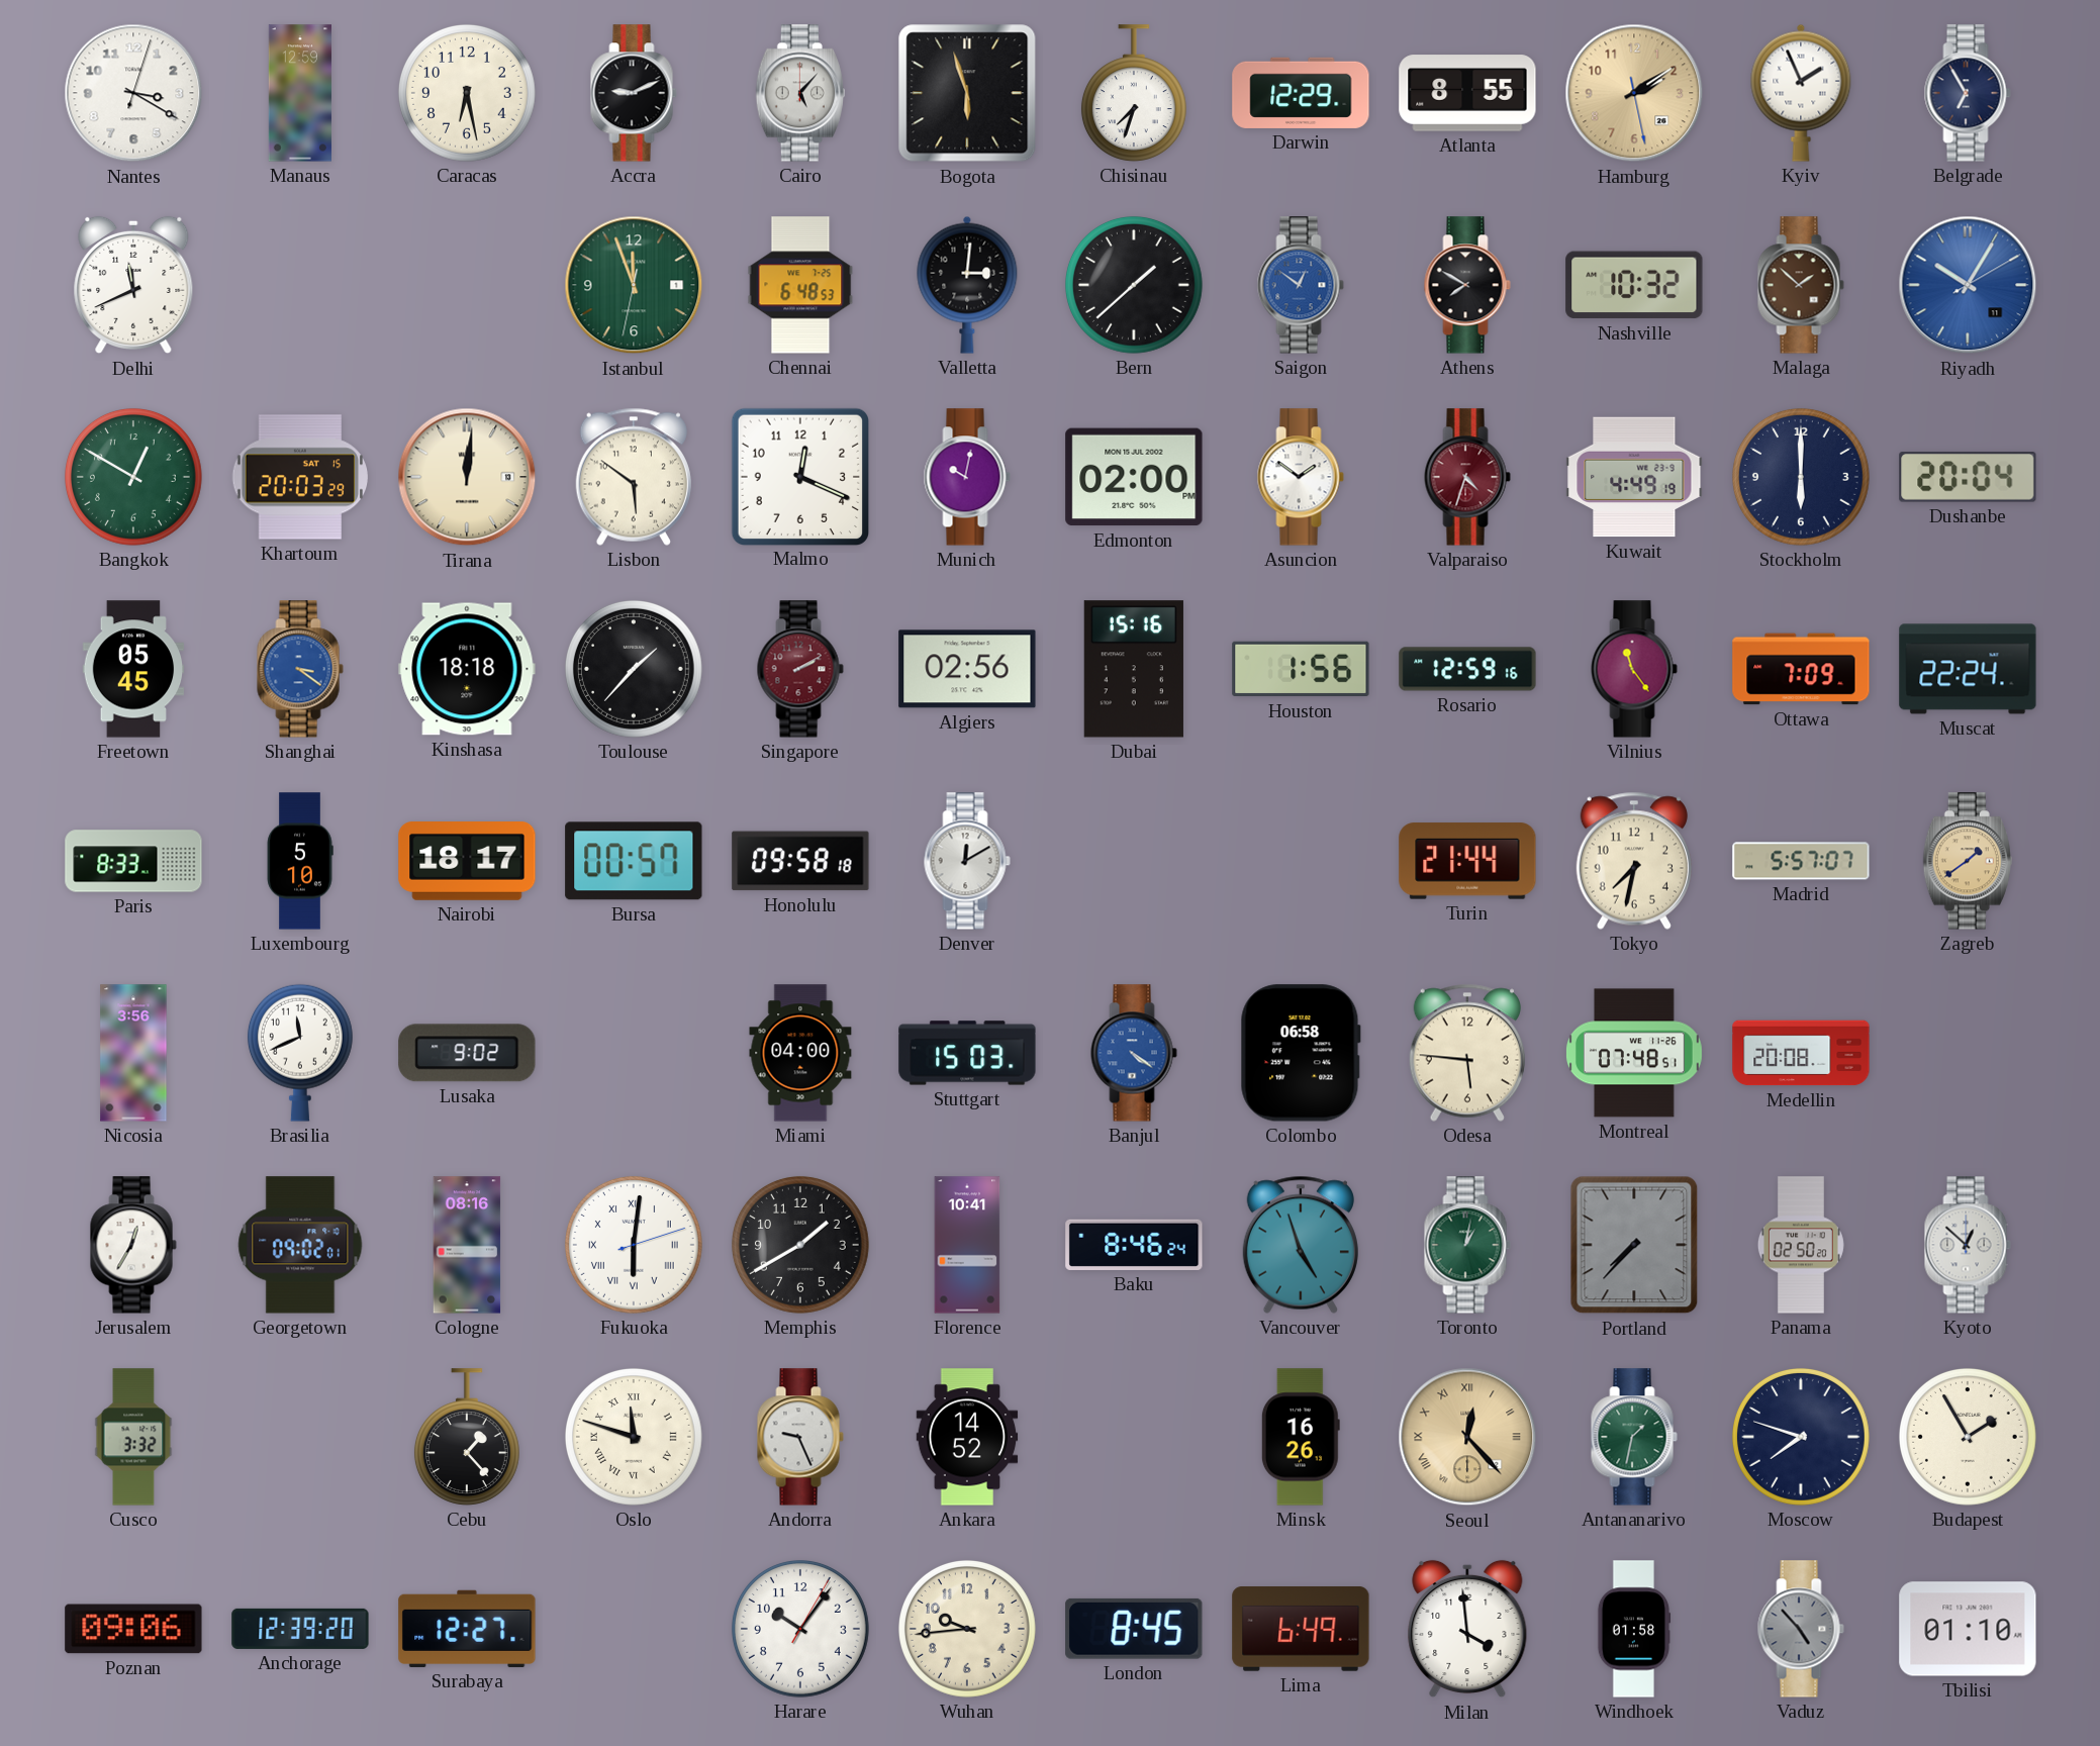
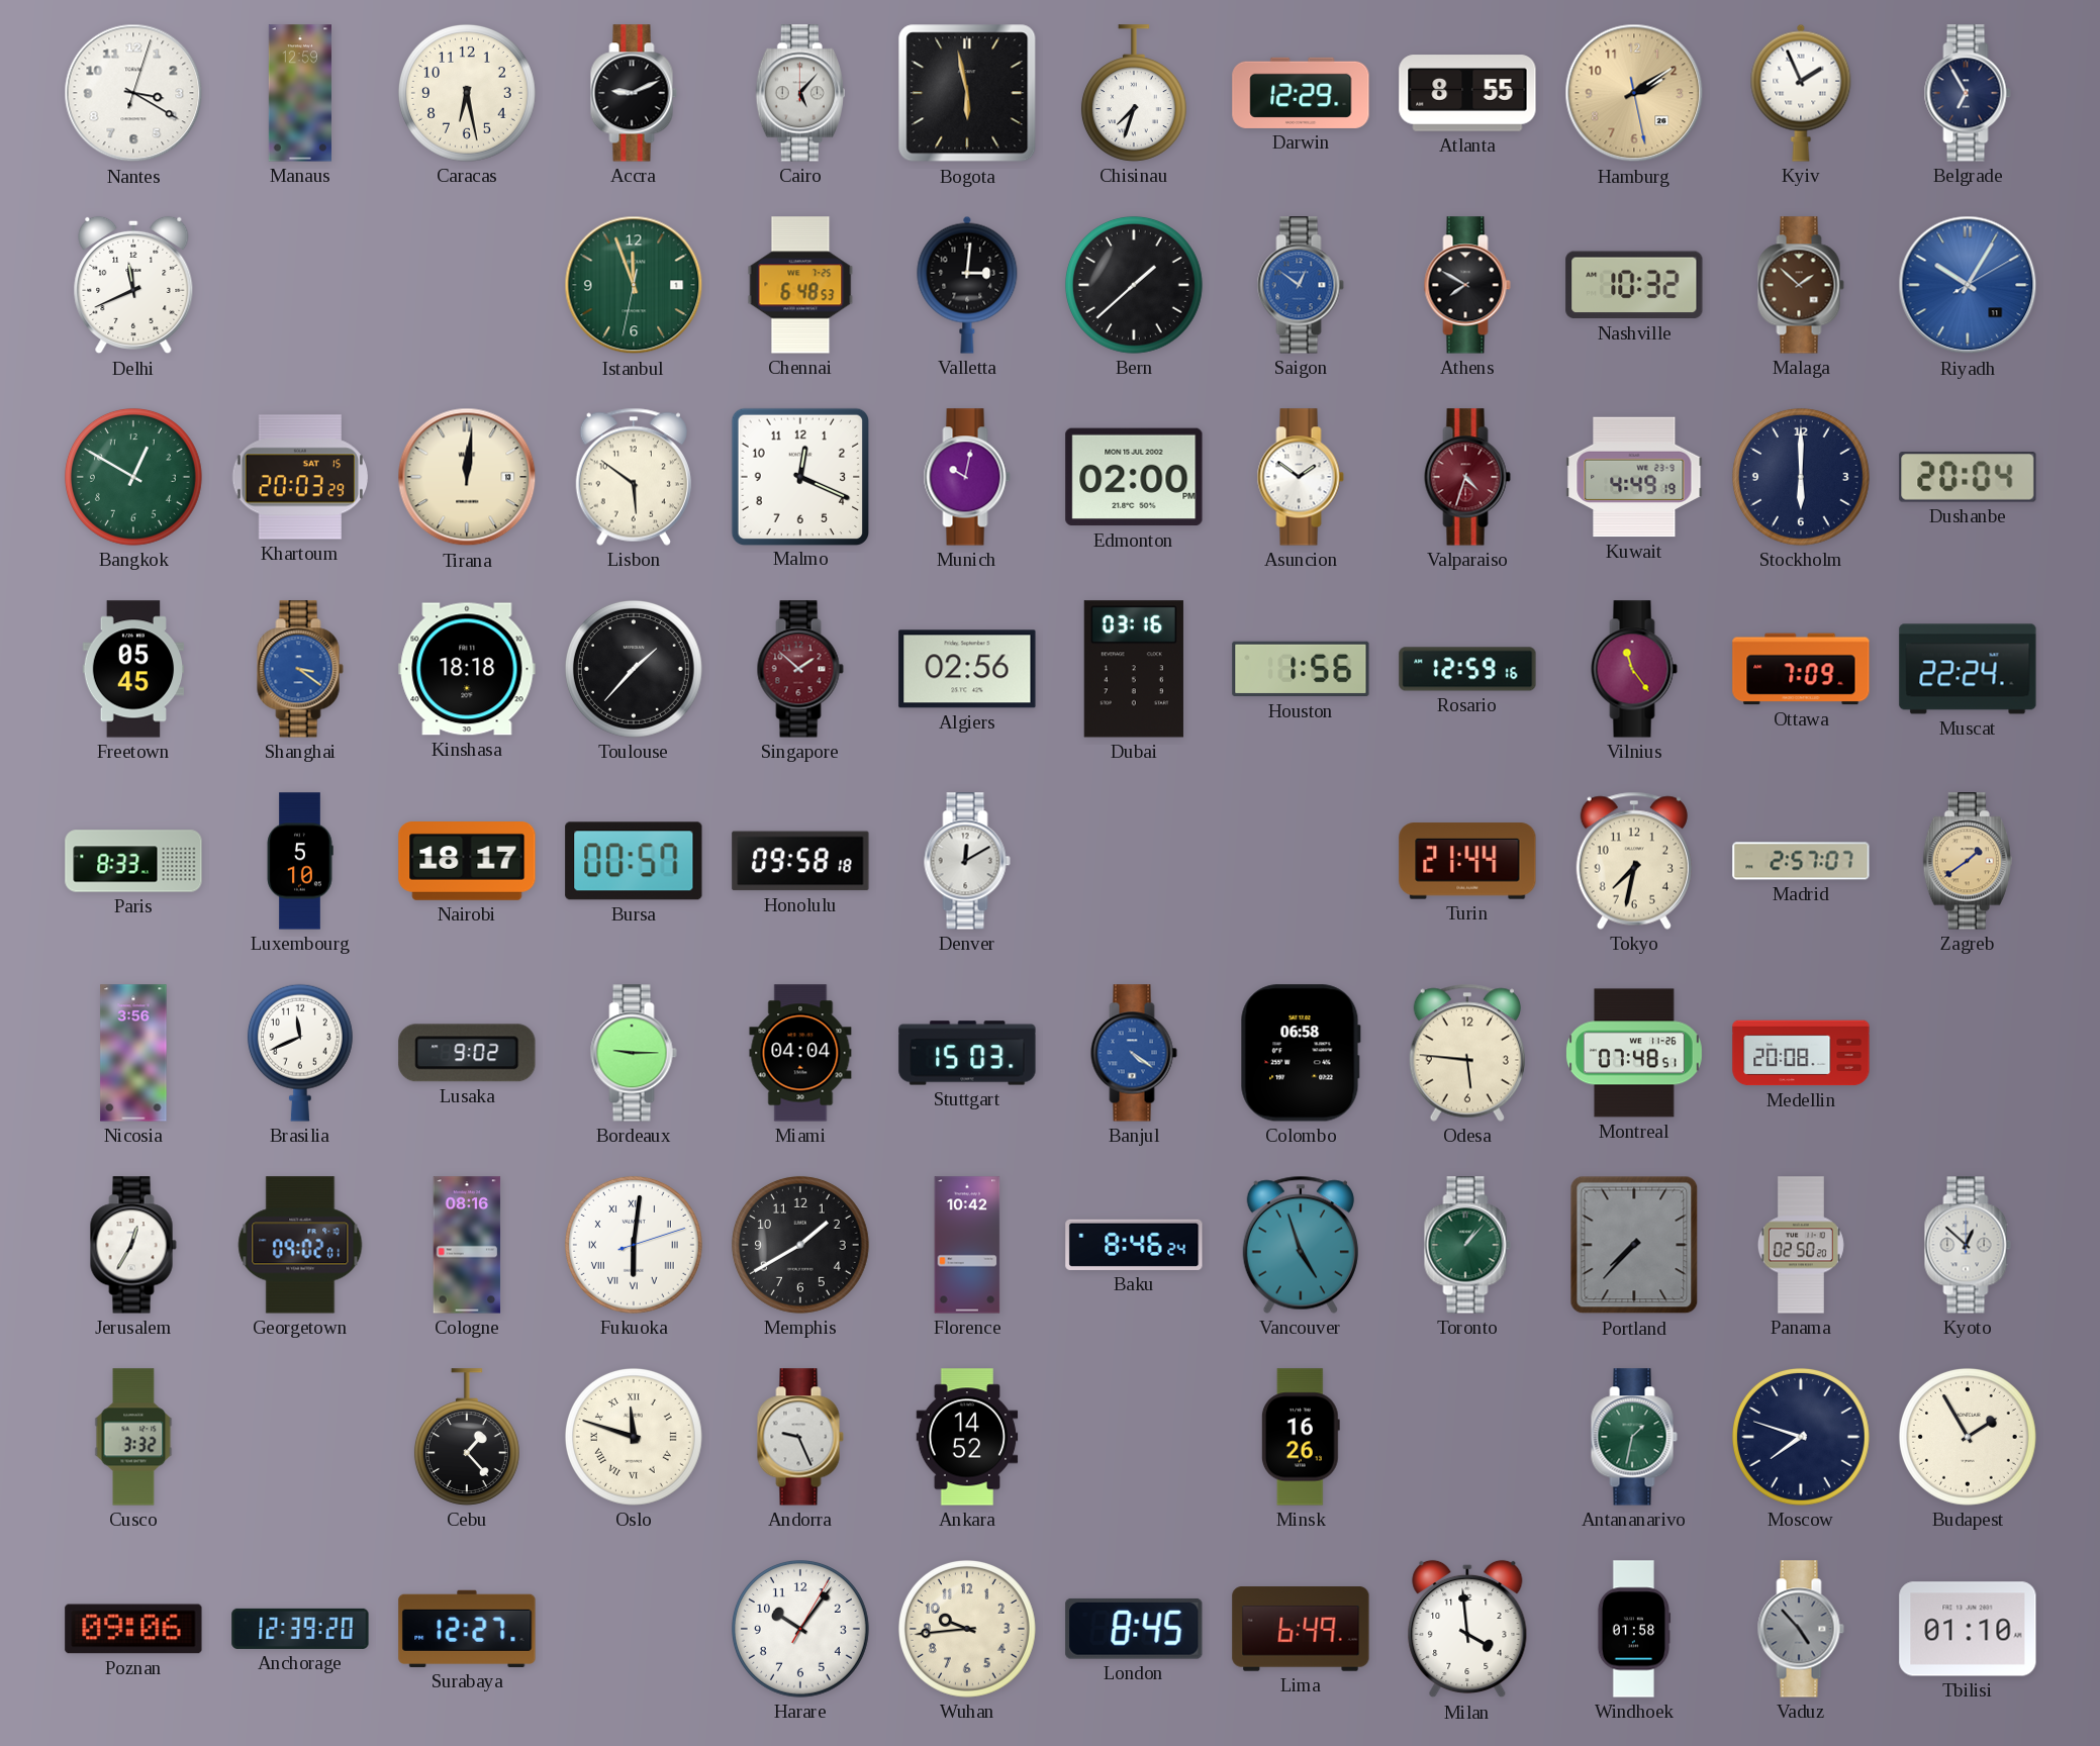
Bogota: 5:57 -> 5:58
Singapore: 2:10 -> 1:52
Dubai: 15:16 -> 03:16
Madrid: 5:57 -> 2:57
Bordeaux: none -> 9:15
Miami: 04:00 -> 04:04
Florence: 10:41 -> 10:42
Toronto: 1:02 -> 1:07
Seoul: 12:23 -> none
